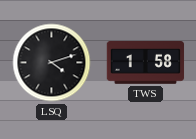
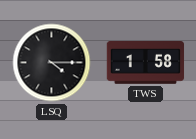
LSQ: 4:12 -> 4:15
